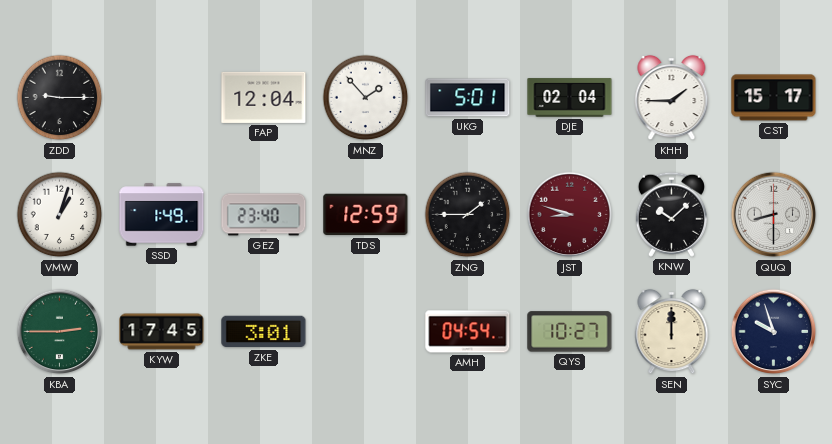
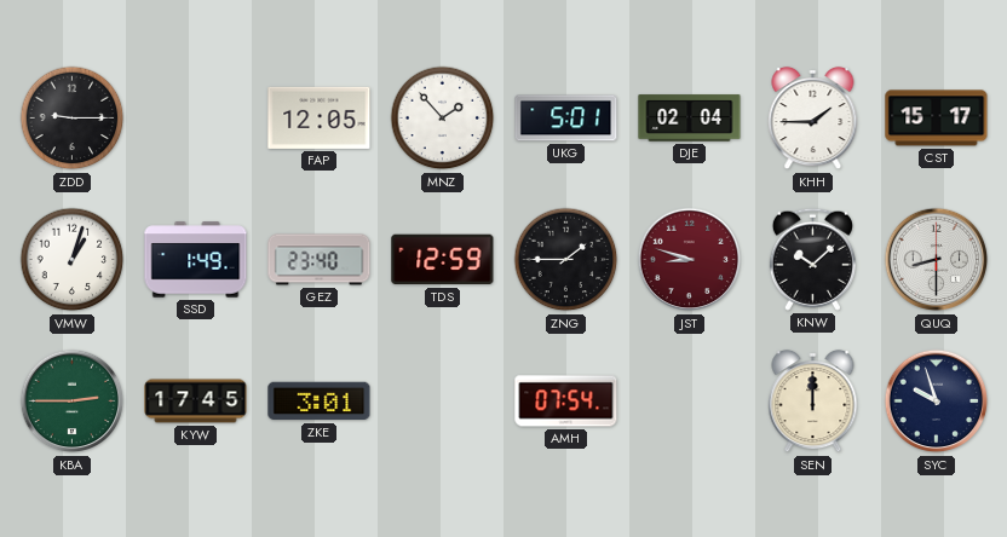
FAP: 12:04 -> 12:05
AMH: 04:54 -> 07:54
QYS: 10:27 -> none
